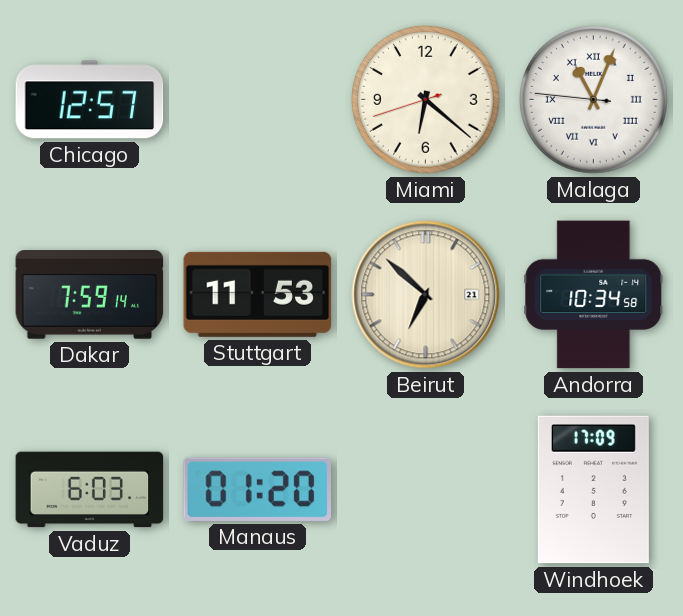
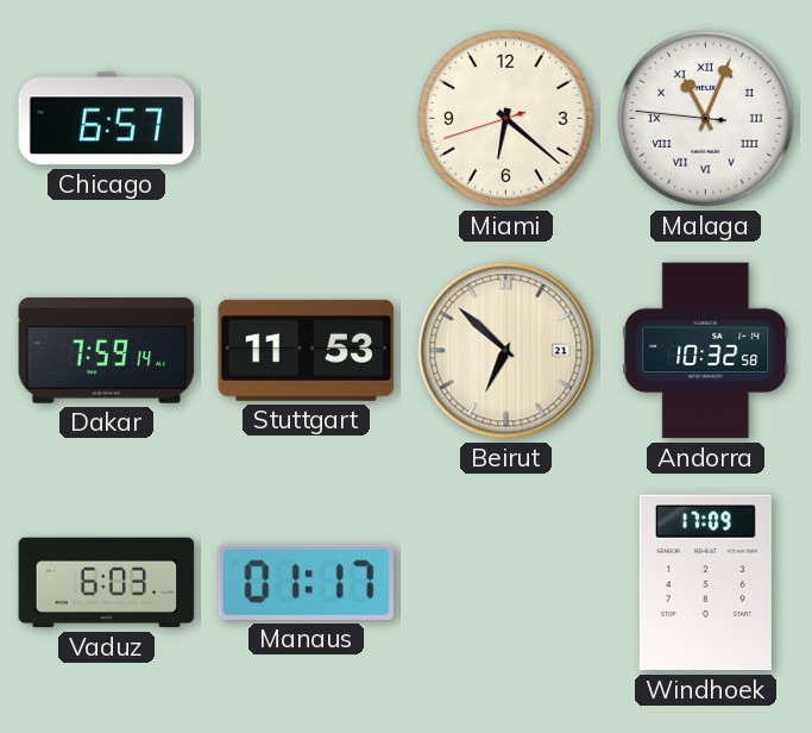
Chicago: 12:57 -> 6:57
Andorra: 10:34 -> 10:32
Manaus: 01:20 -> 01:17
